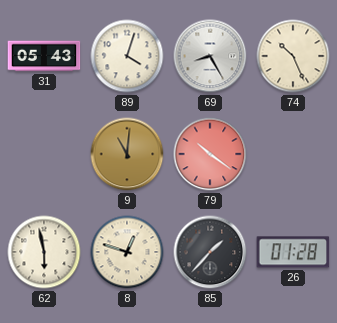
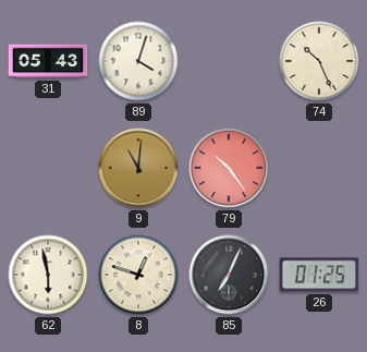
69: 8:25 -> none
79: 10:21 -> 10:24
85: 1:37 -> 7:04
26: 01:28 -> 01:25
